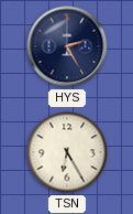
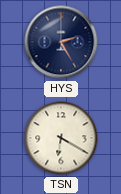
TSN: 6:25 -> 6:20
